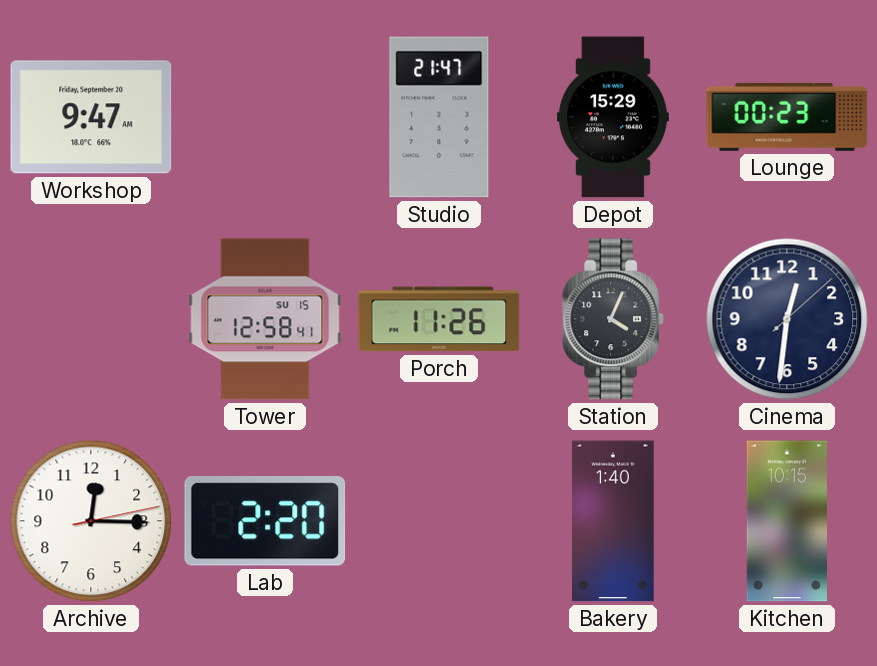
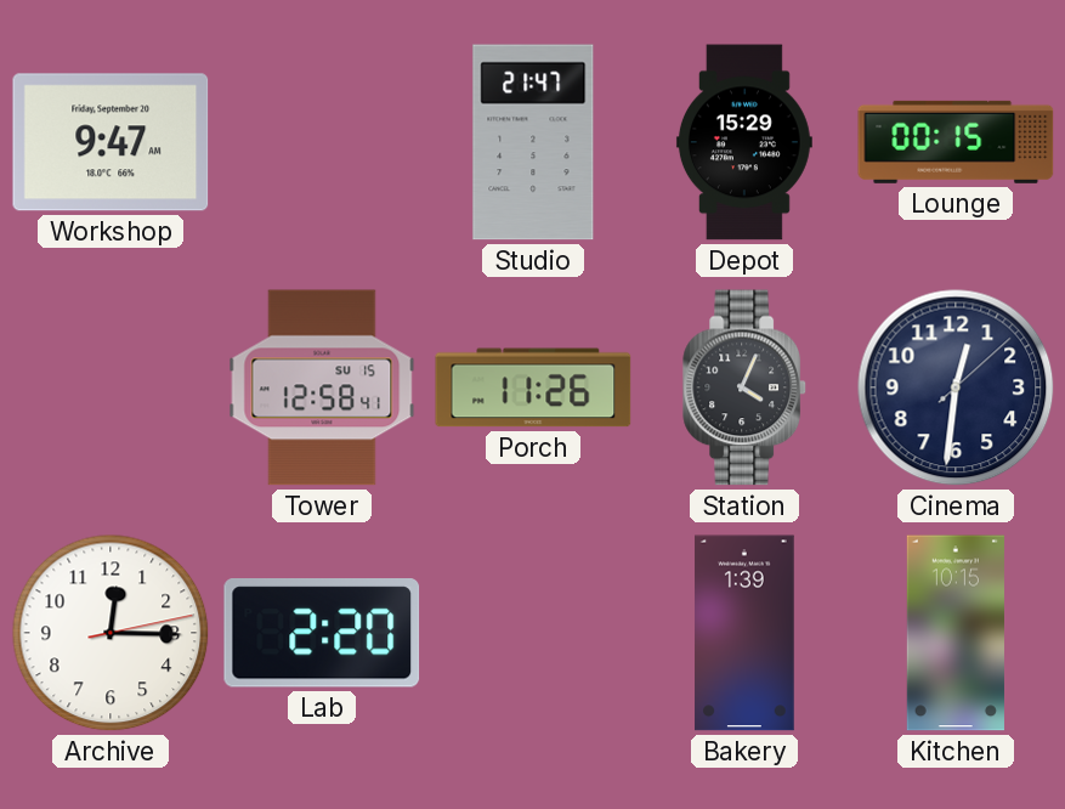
Lounge: 00:23 -> 00:15
Bakery: 1:40 -> 1:39
